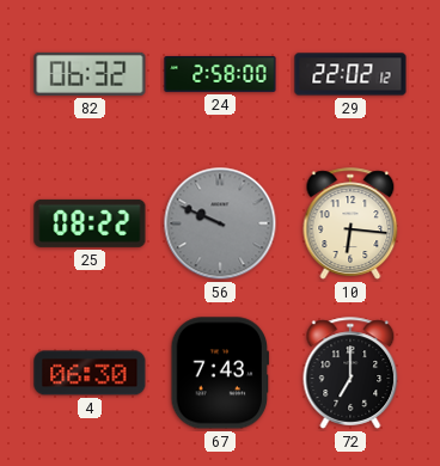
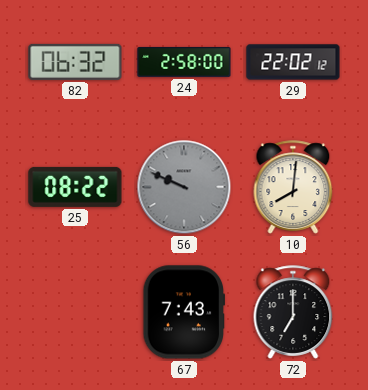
10: 6:16 -> 8:01
4: 06:30 -> none
